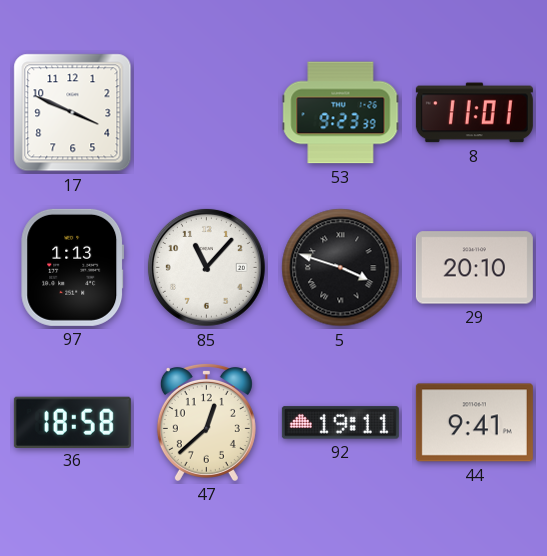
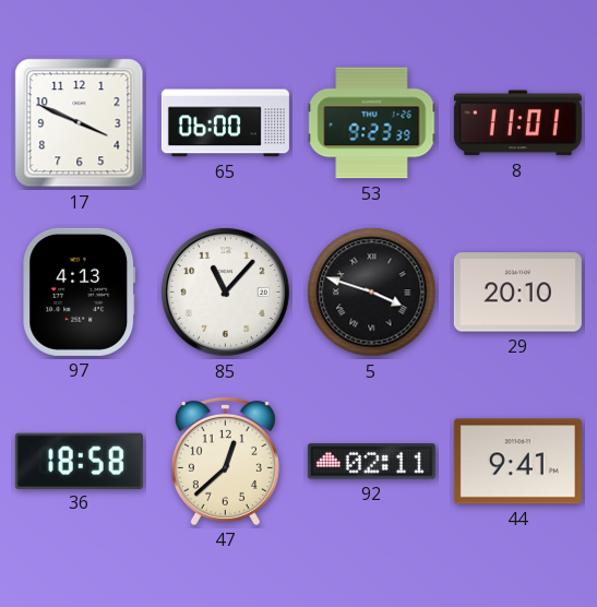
65: none -> 06:00
97: 1:13 -> 4:13
92: 19:11 -> 02:11
